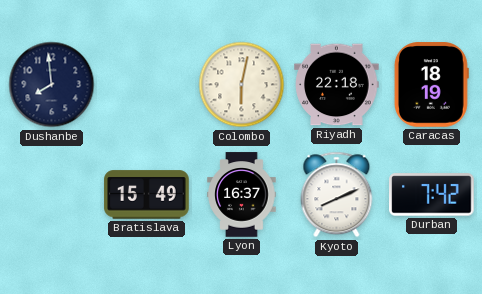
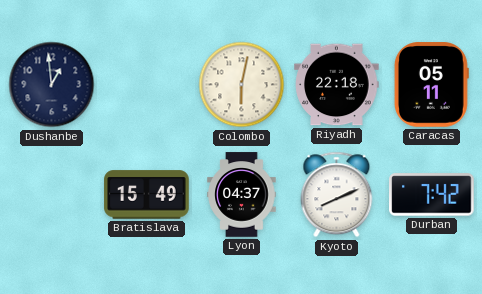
Dushanbe: 7:59 -> 12:59
Caracas: 18:19 -> 05:11
Lyon: 16:37 -> 04:37
